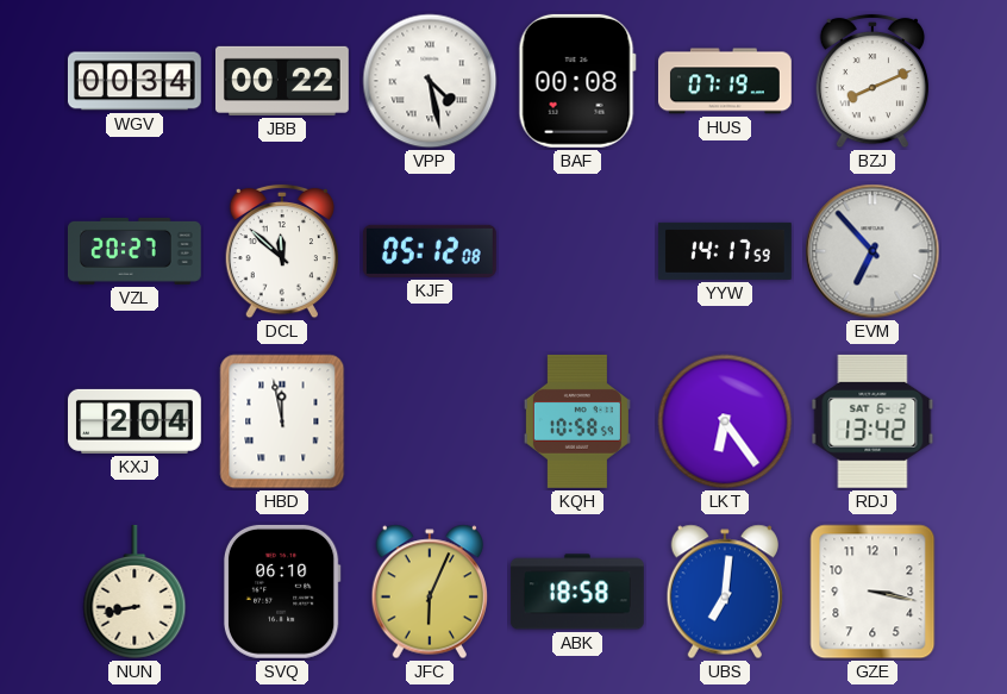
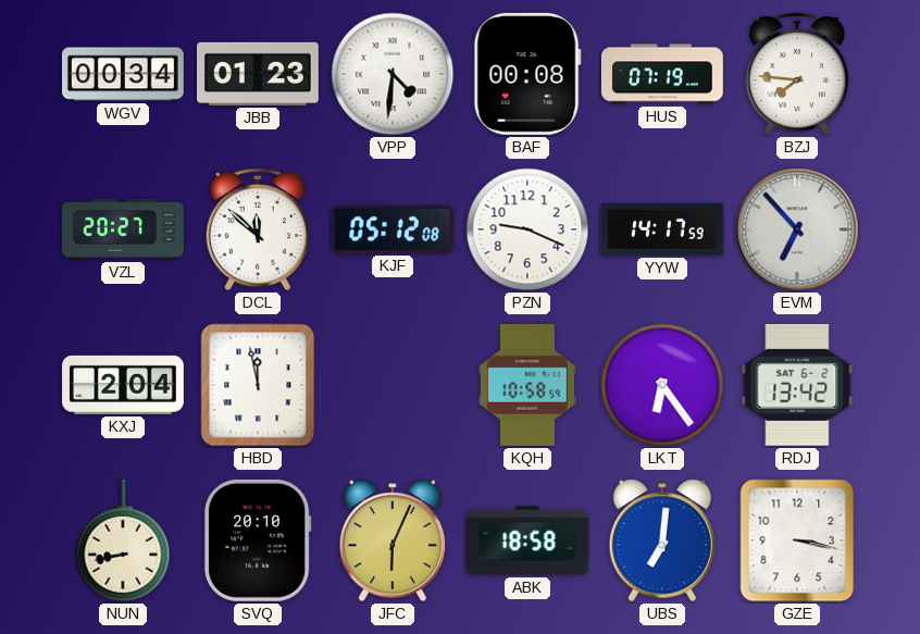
JBB: 00:22 -> 01:23
VPP: 4:28 -> 4:31
BZJ: 8:11 -> 7:46
PZN: none -> 9:19
SVQ: 06:10 -> 20:10
